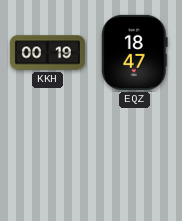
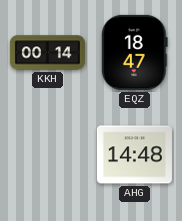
KKH: 00:19 -> 00:14
AHG: none -> 14:48
